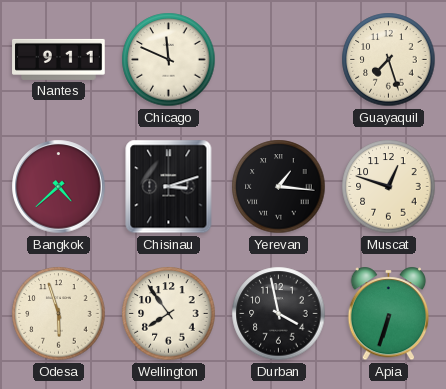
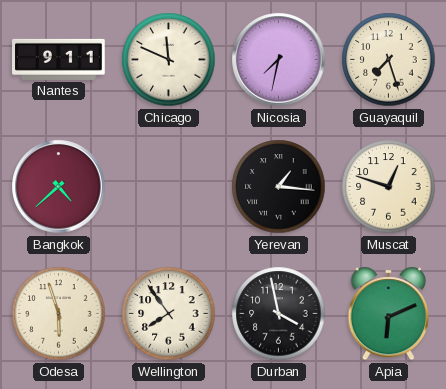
Nicosia: none -> 7:32
Chisinau: 3:12 -> none
Apia: 6:33 -> 6:11
